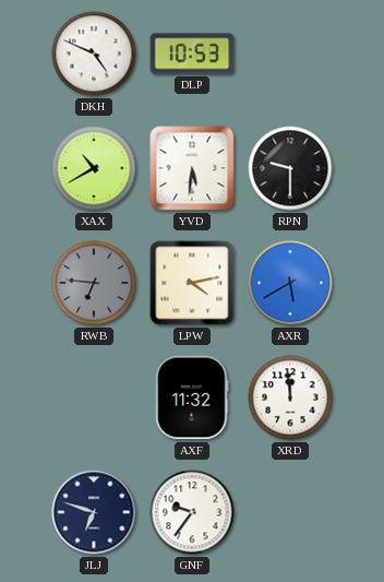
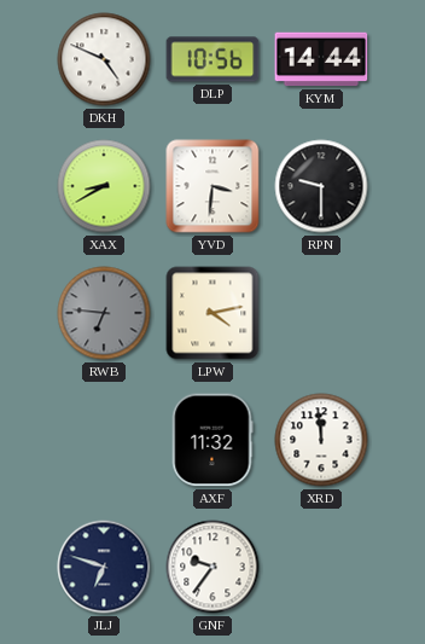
DLP: 10:53 -> 10:56
KYM: none -> 14:44
XAX: 10:40 -> 8:40
YVD: 5:31 -> 3:31
AXR: 5:40 -> none
